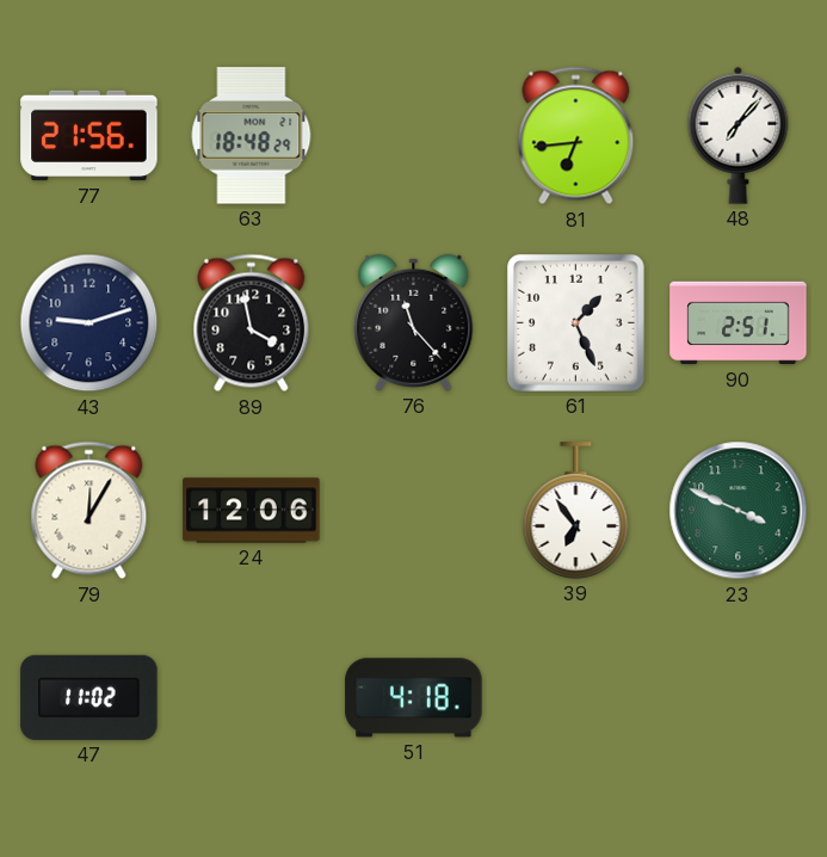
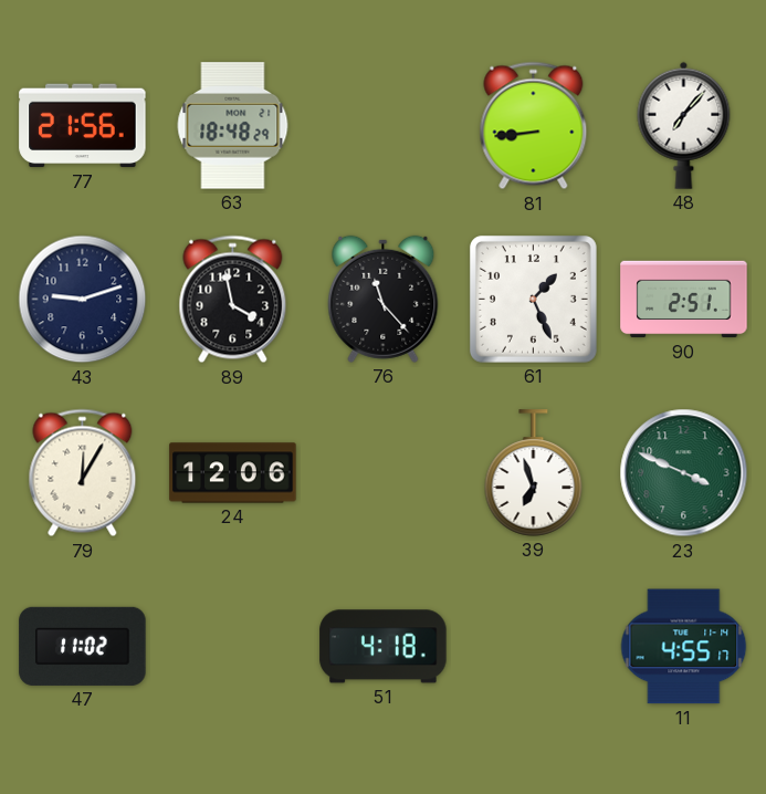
81: 6:44 -> 8:44
39: 6:54 -> 6:57
11: none -> 4:55
